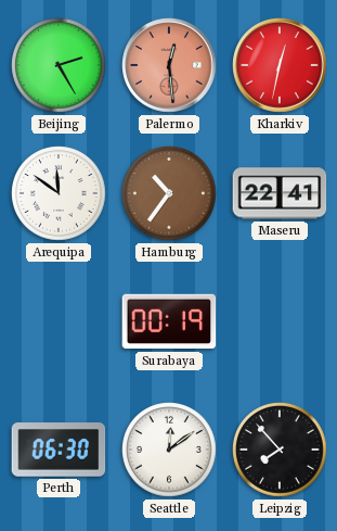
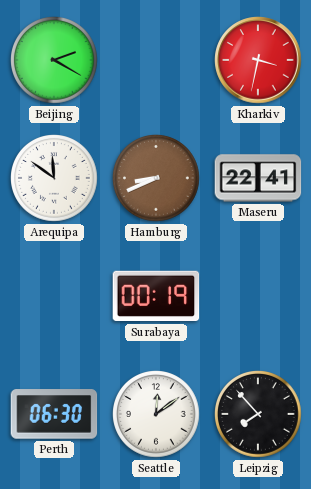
Beijing: 2:25 -> 2:20
Palermo: 12:29 -> none
Kharkiv: 12:32 -> 3:32
Hamburg: 10:36 -> 8:41
